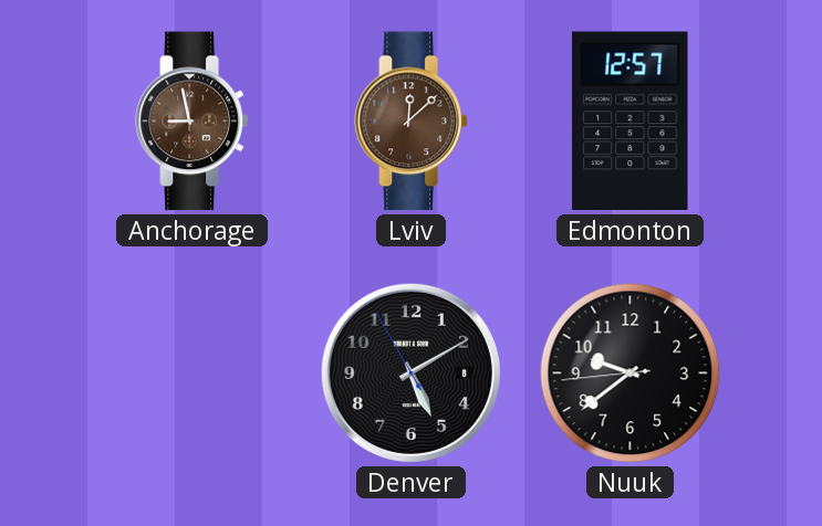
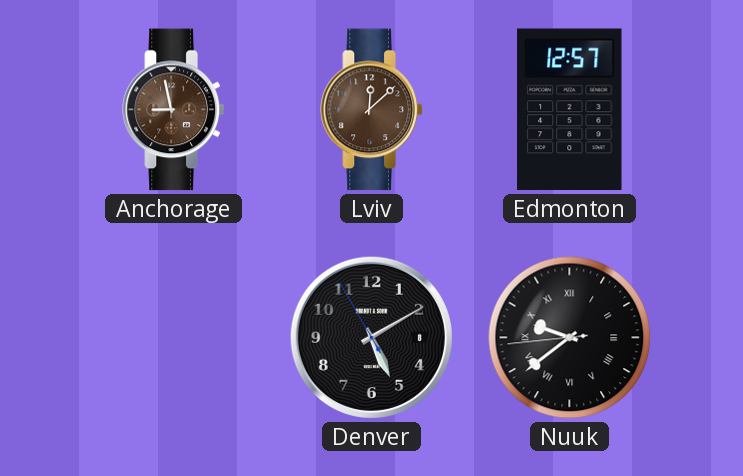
Nuuk numerals: Arabic -> Roman
